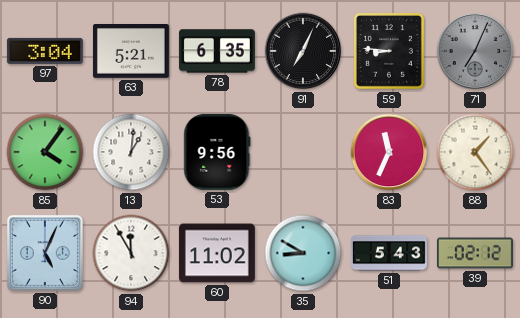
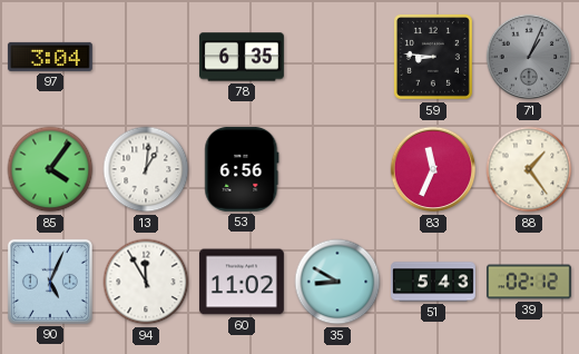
63: 5:21 -> none
91: 7:04 -> none
71: 7:04 -> 1:04
53: 9:56 -> 6:56
